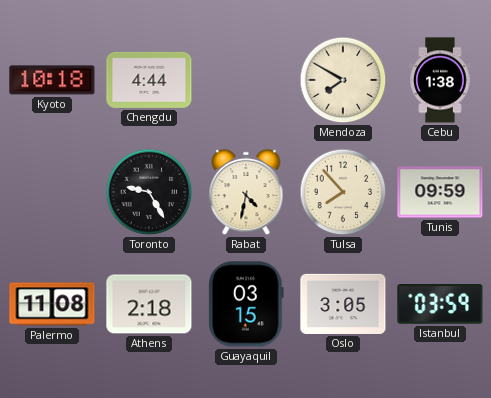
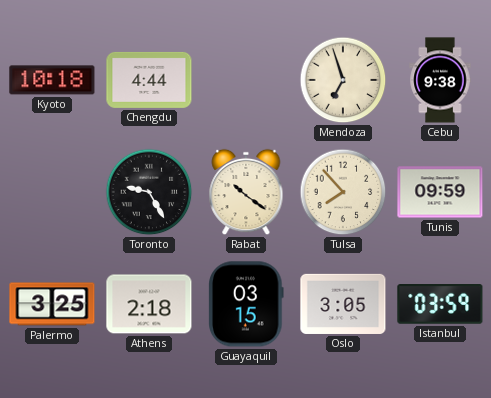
Mendoza: 7:50 -> 6:57
Cebu: 1:38 -> 9:38
Rabat: 4:32 -> 10:21
Palermo: 11:08 -> 3:25
